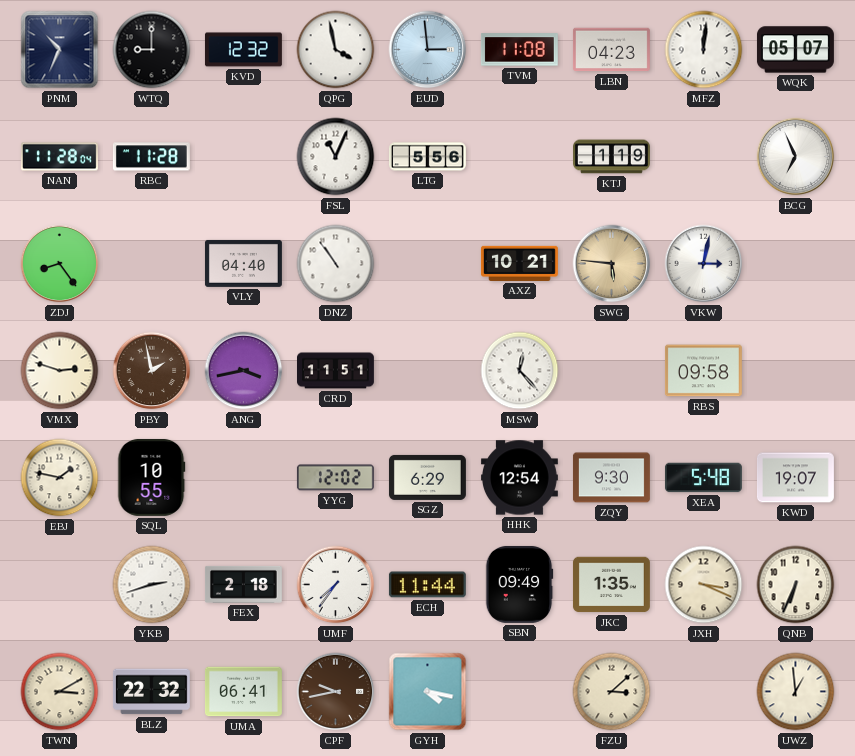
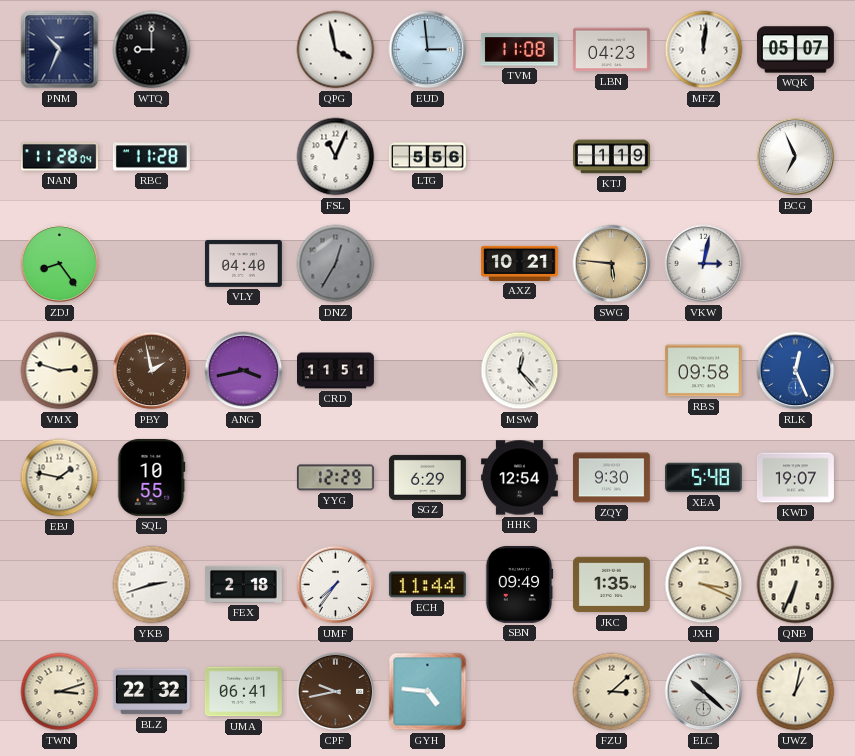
KVD: 12:32 -> none
DNZ: 10:54 -> 12:35
DNZ dial: white -> grey
RLK: none -> 12:26
YYG: 12:02 -> 12:29
TWN: 3:10 -> 3:12
GYH: 4:17 -> 4:46
ELC: none -> 10:22
UWZ: 12:59 -> 1:02
